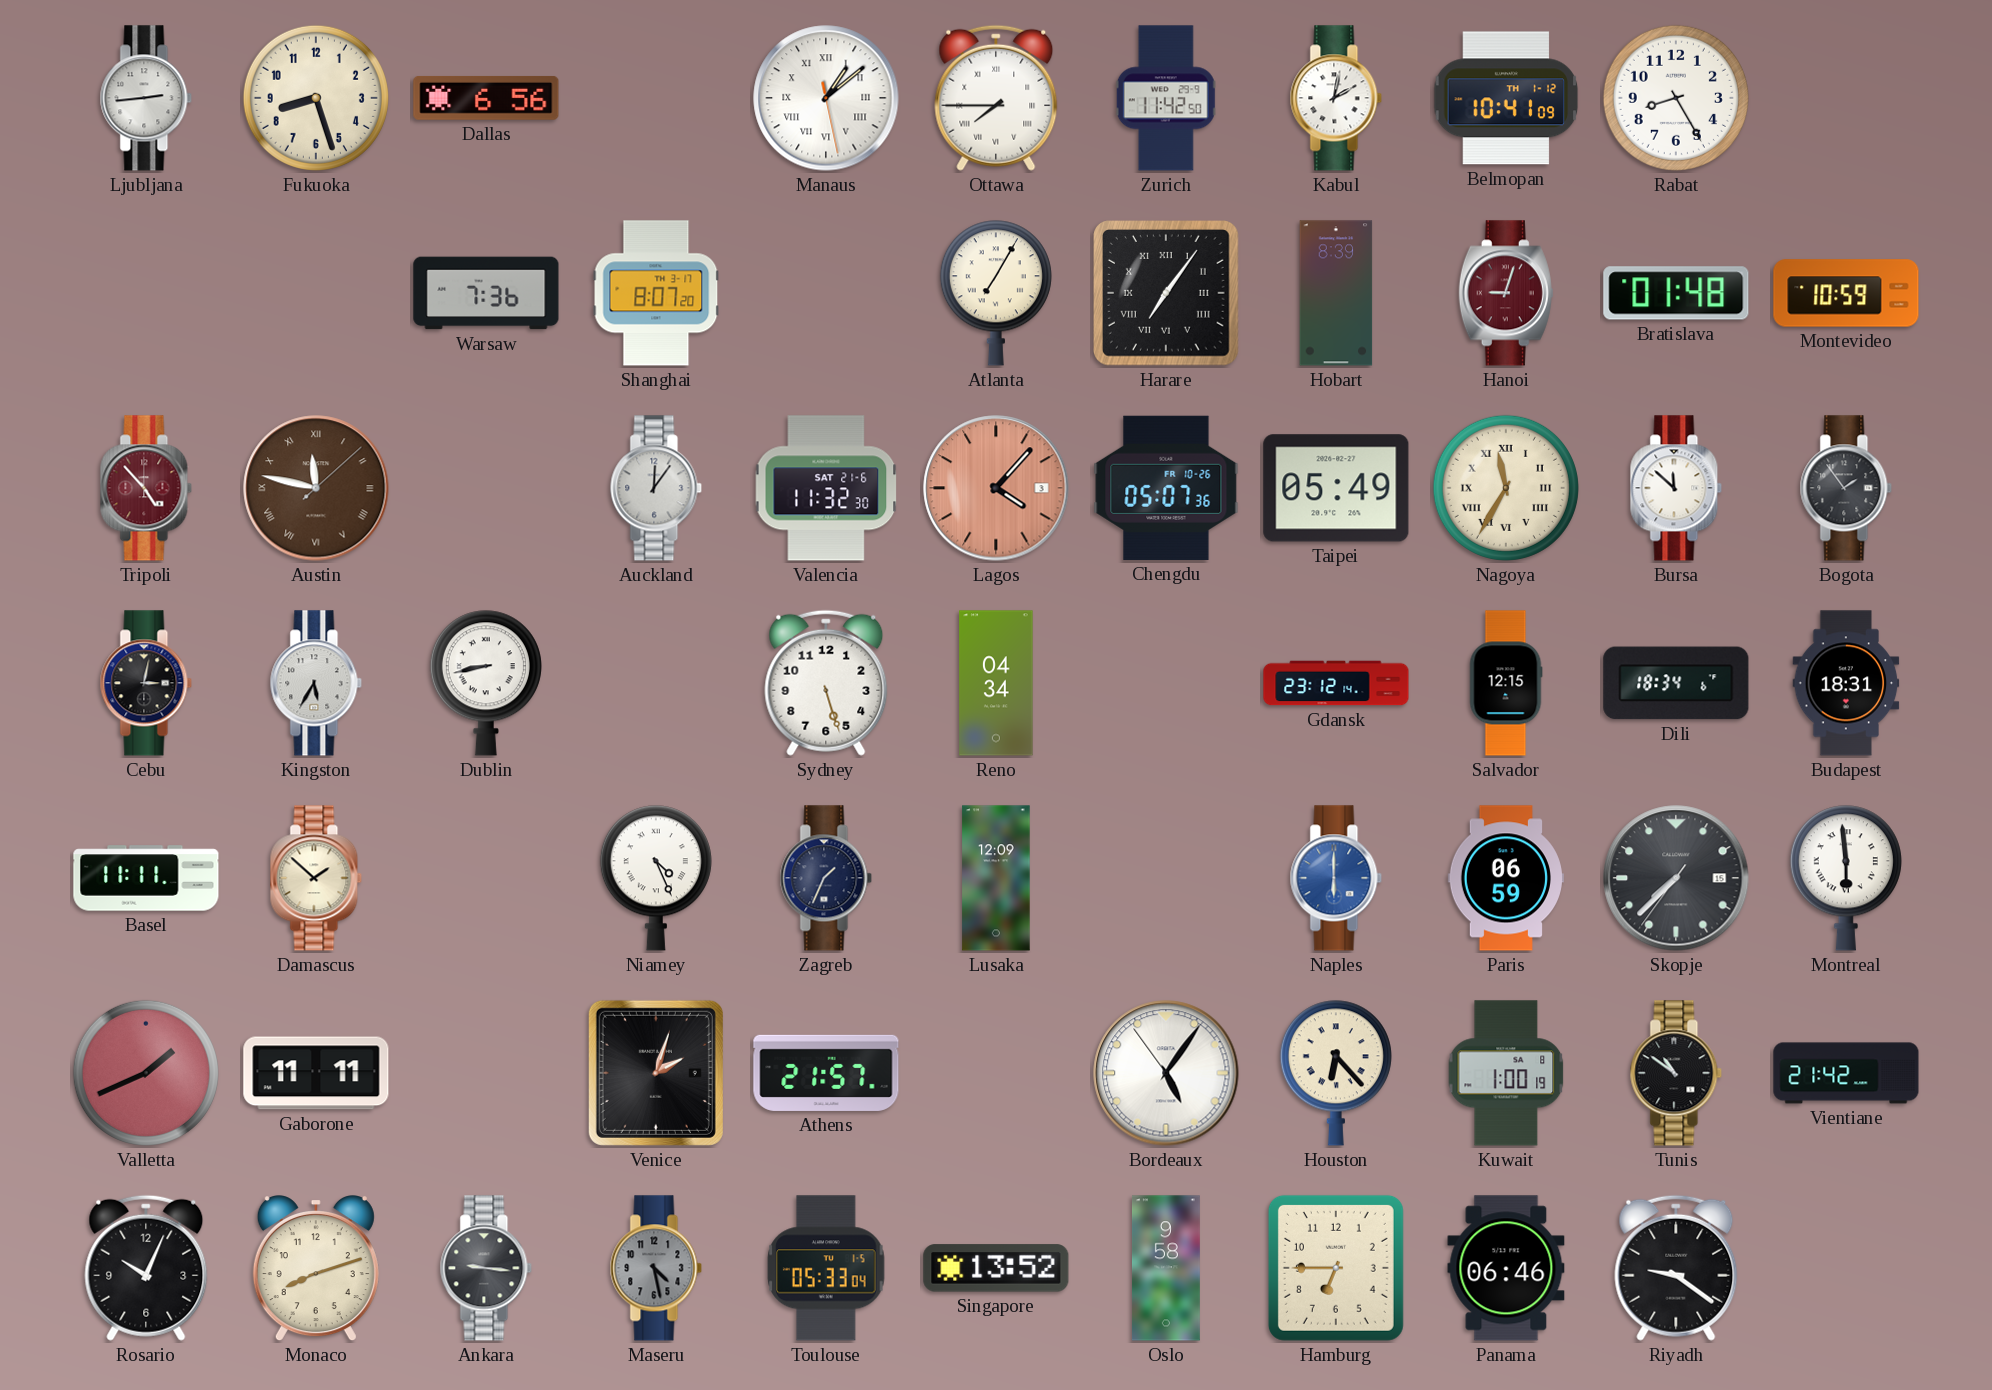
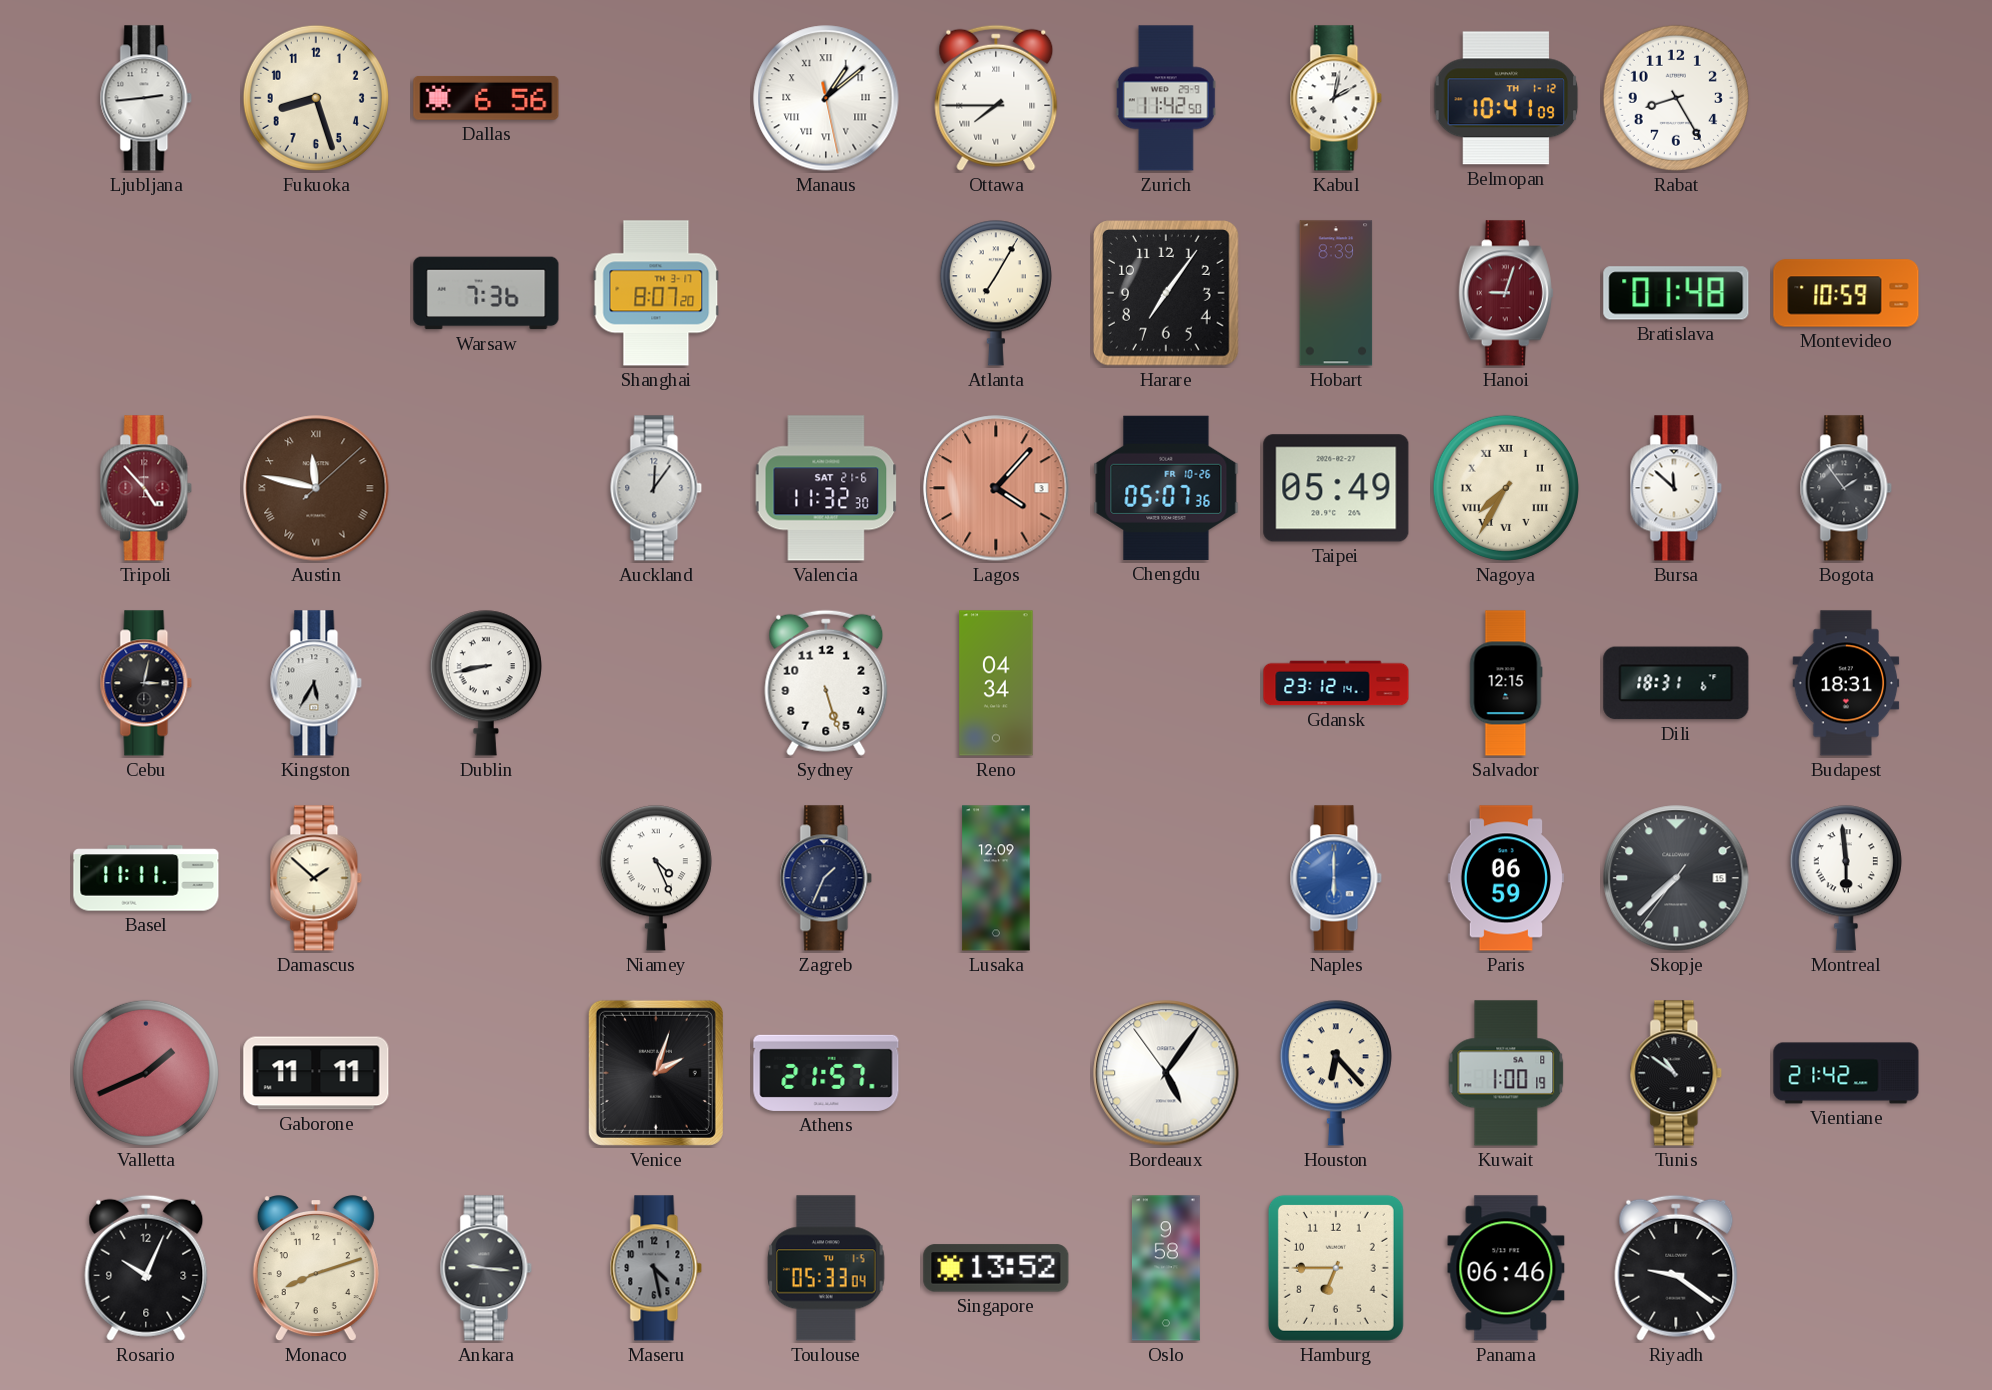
Harare numerals: Roman -> Arabic
Nagoya: 11:35 -> 7:35
Dili: 18:34 -> 18:31
